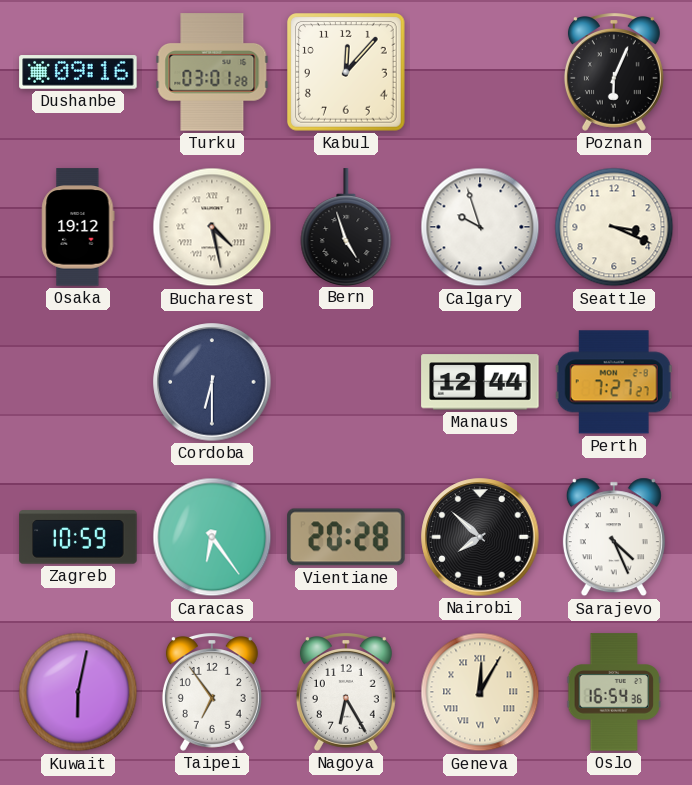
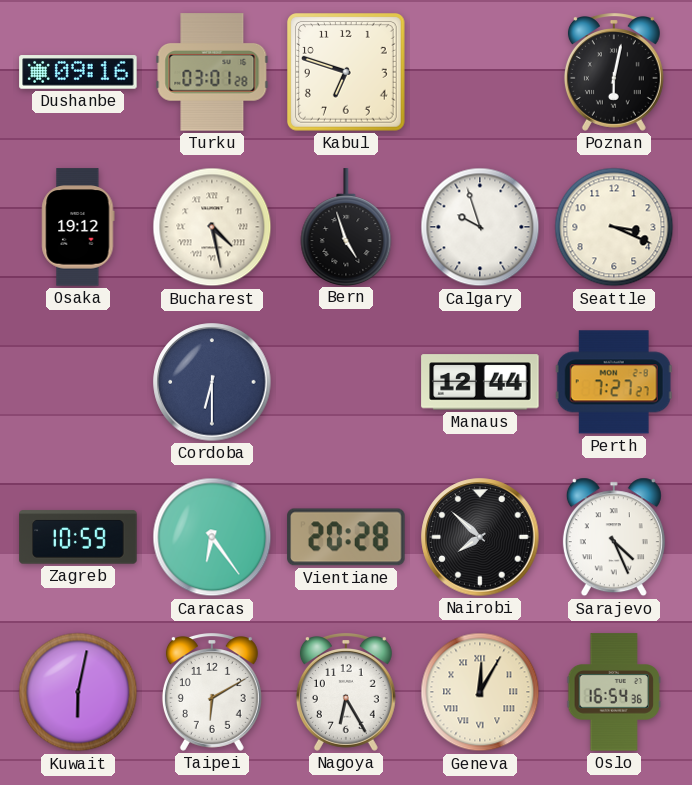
Kabul: 12:07 -> 6:48
Poznan: 6:04 -> 6:02
Taipei: 6:54 -> 6:10
